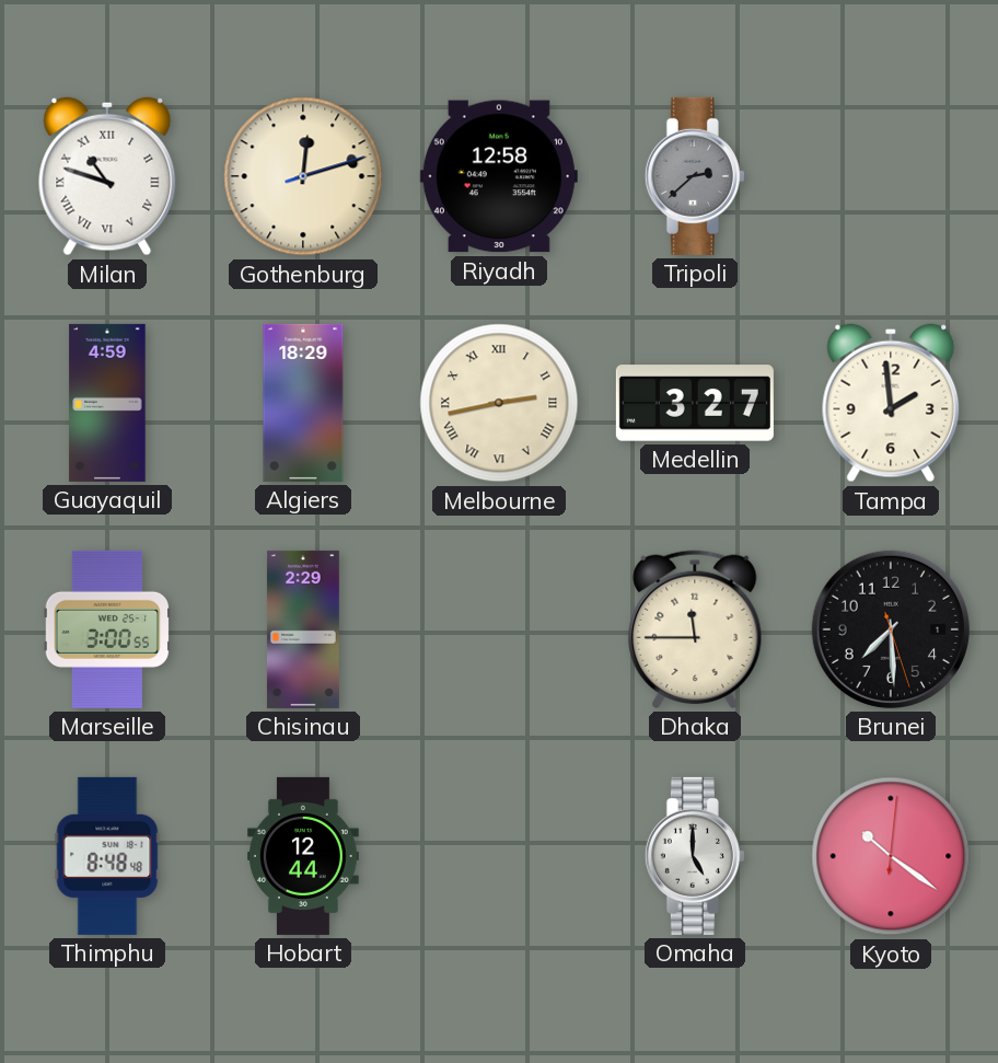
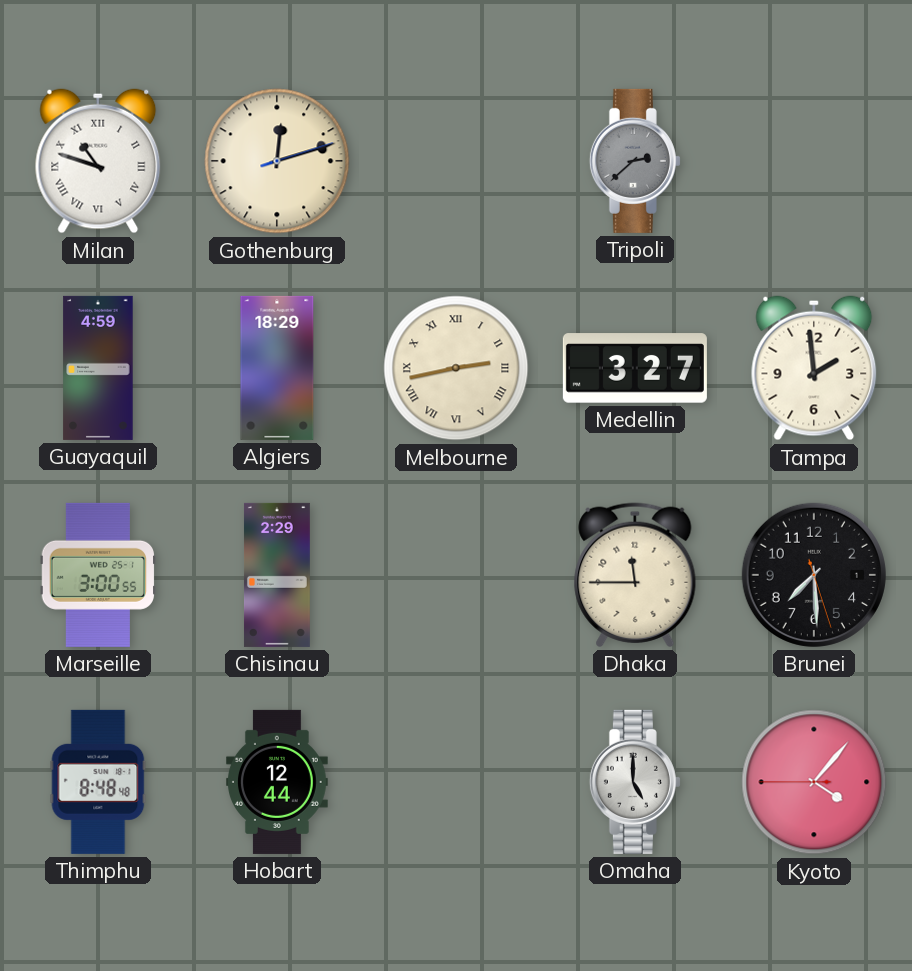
Riyadh: 12:58 -> none
Kyoto: 10:21 -> 4:06
